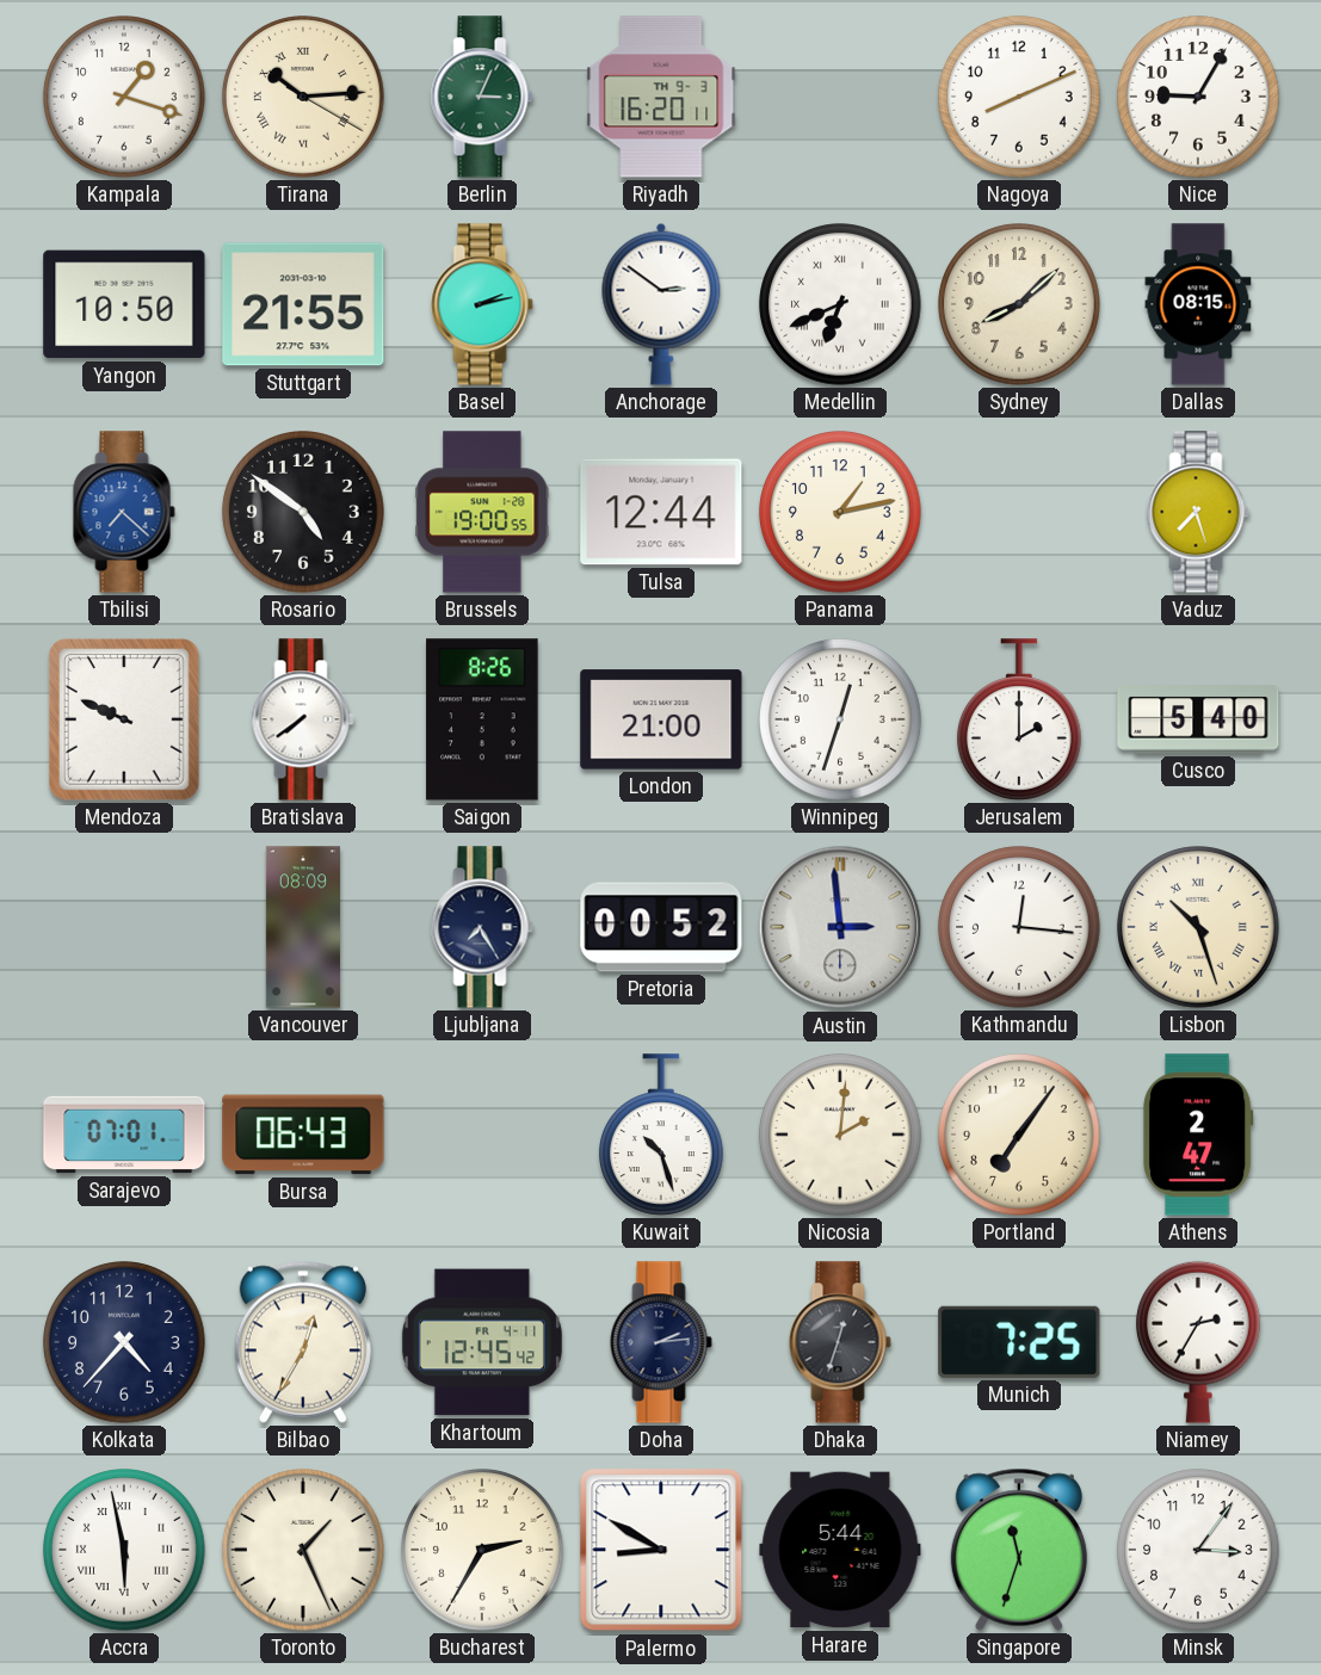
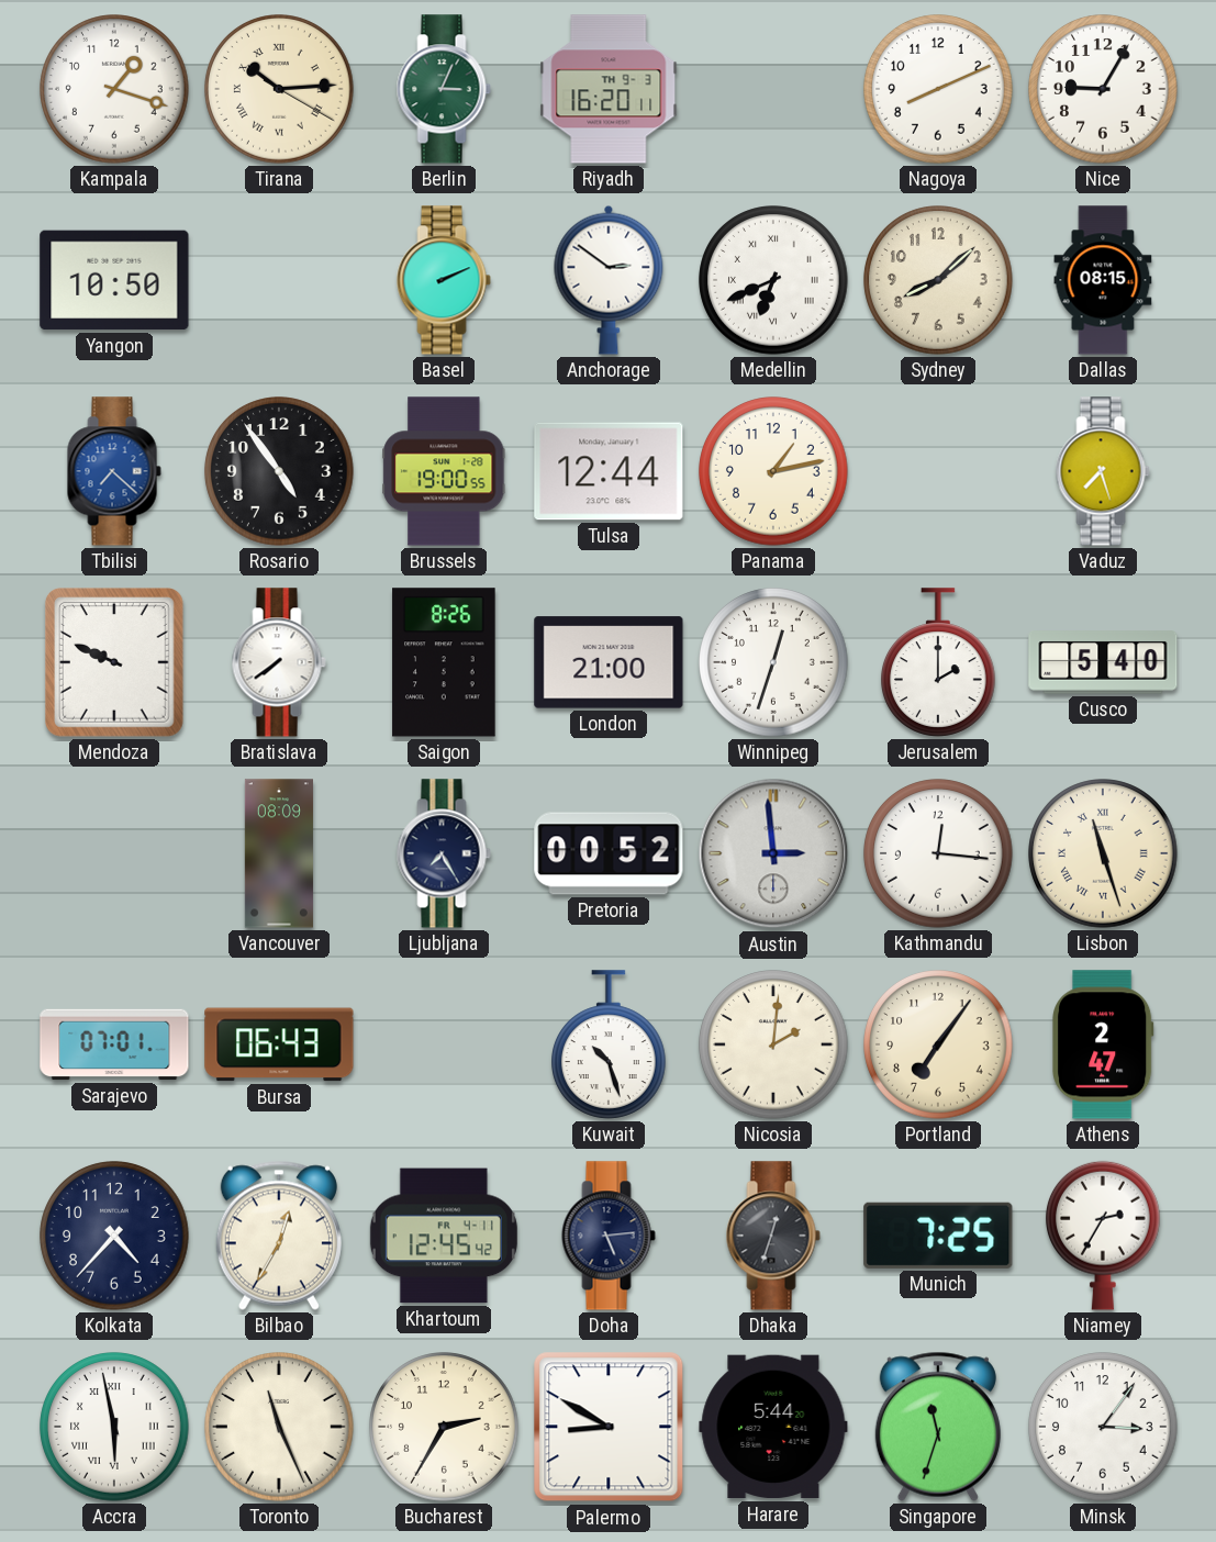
Stuttgart: 21:55 -> none
Basel: 2:13 -> 2:11
Rosario: 4:51 -> 4:54
Lisbon: 10:27 -> 11:27
Doha: 2:14 -> 5:14
Toronto: 1:26 -> 11:26
